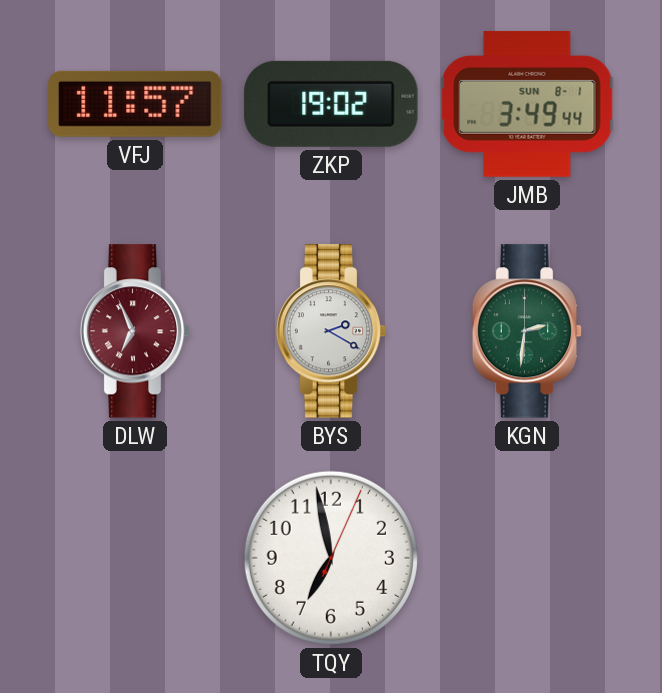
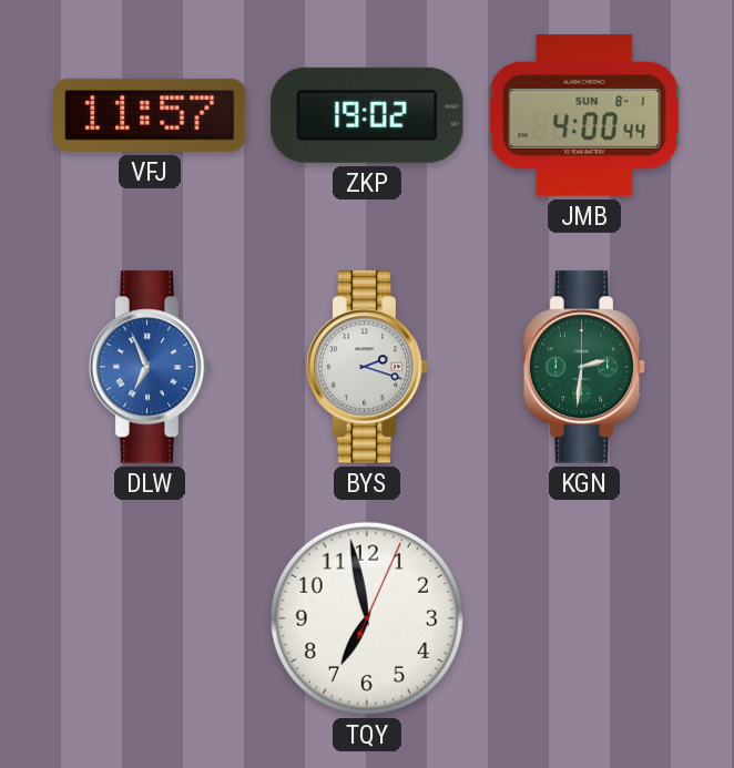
JMB: 3:49 -> 4:00
DLW dial: burgundy -> blue
BYS: 2:20 -> 2:18
